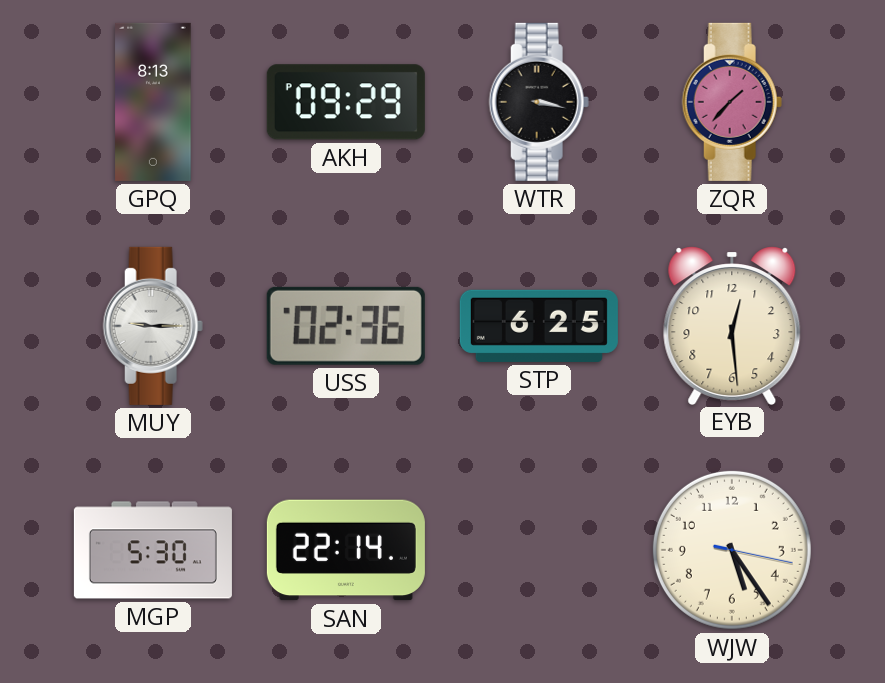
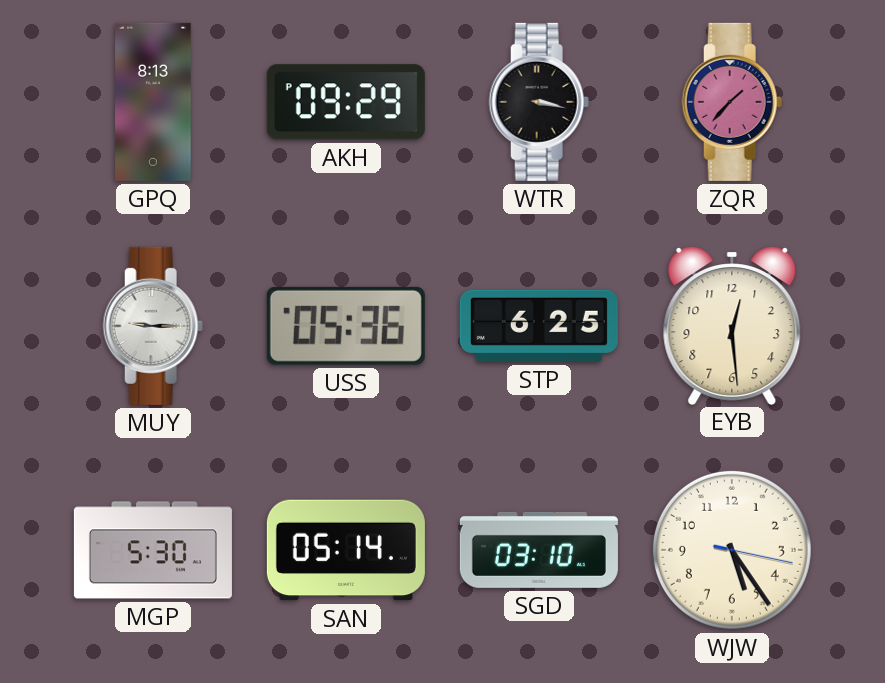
USS: 02:36 -> 05:36
SAN: 22:14 -> 05:14
SGD: none -> 03:10
